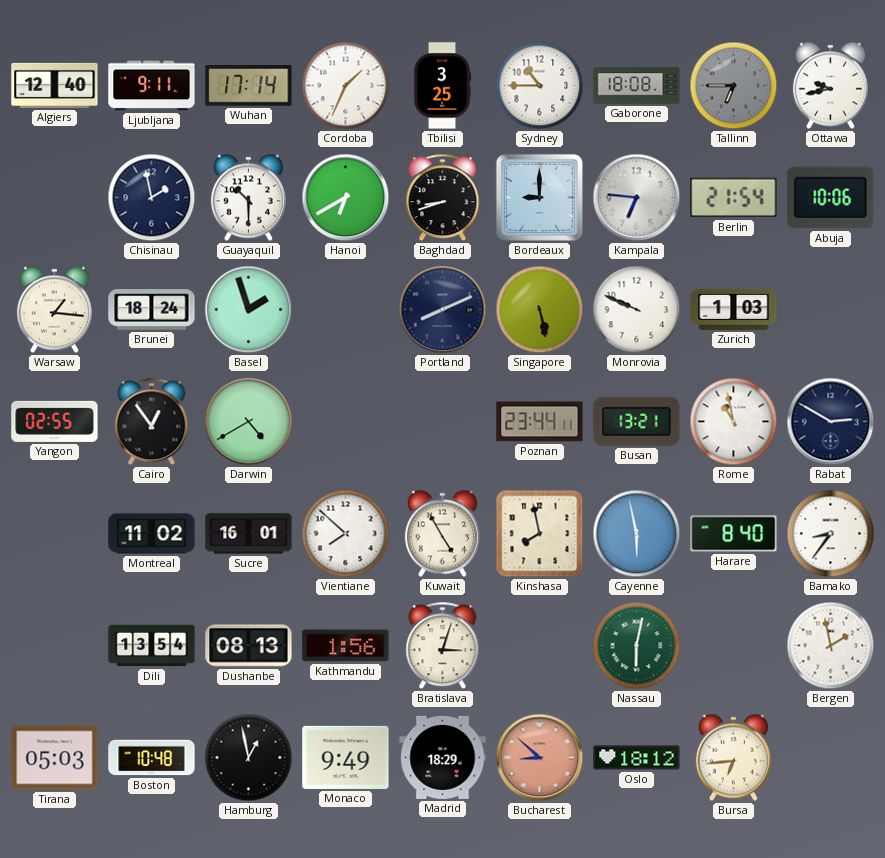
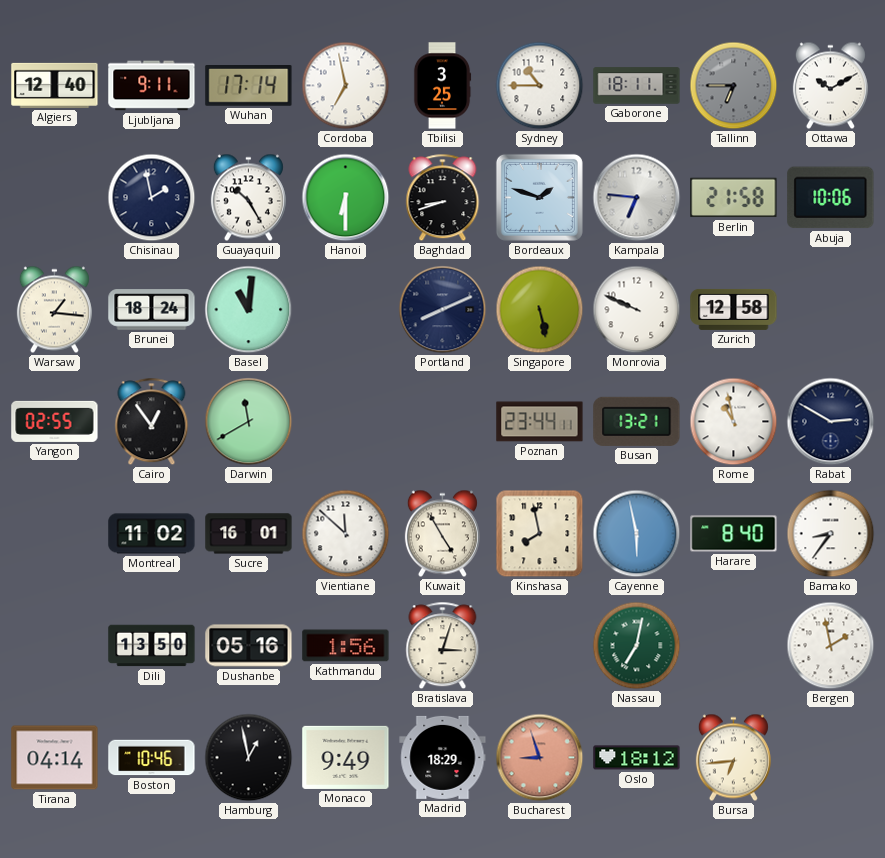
Cordoba: 1:34 -> 6:58
Gaborone: 18:08 -> 18:11
Ottawa: 9:43 -> 10:10
Guayaquil: 10:30 -> 10:25
Hanoi: 6:40 -> 6:30
Bordeaux: 9:00 -> 1:48
Berlin: 21:54 -> 21:58
Basel: 1:57 -> 11:01
Zurich: 1:03 -> 12:58
Darwin: 4:40 -> 11:40
Vientiane: 7:52 -> 11:52
Dili: 13:54 -> 13:50
Dushanbe: 08:13 -> 05:16
Nassau: 6:02 -> 7:02
Tirana: 05:03 -> 04:14
Boston: 10:48 -> 10:46
Bucharest: 8:52 -> 8:57
